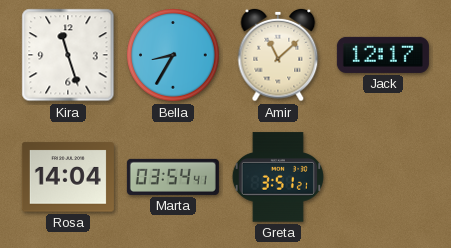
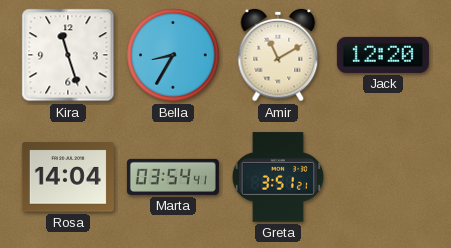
Amir: 11:08 -> 11:10
Jack: 12:17 -> 12:20
